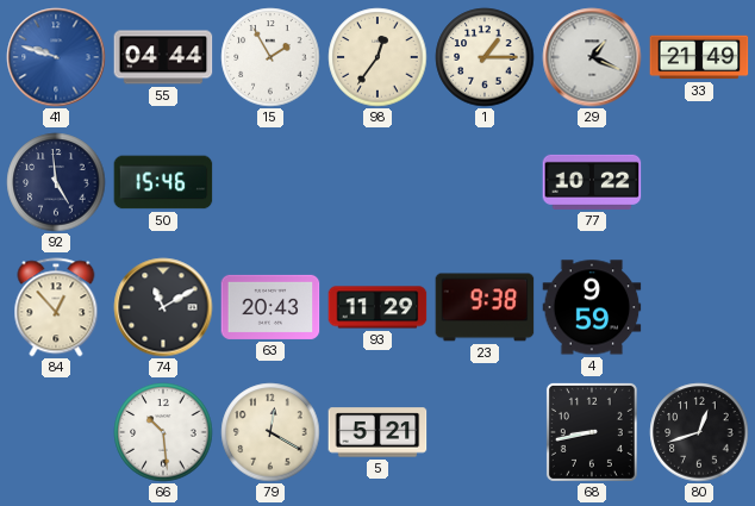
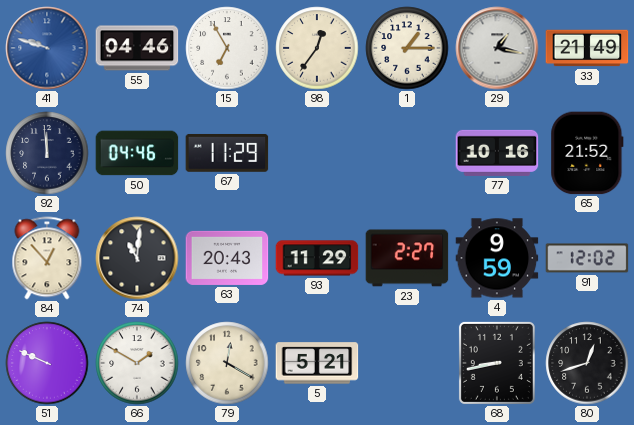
55: 04:44 -> 04:46
15: 1:55 -> 6:55
29: 1:19 -> 1:17
92: 4:59 -> 11:59
50: 15:46 -> 04:46
67: none -> 11:29
77: 10:22 -> 10:16
65: none -> 21:52
74: 11:10 -> 11:01
23: 9:38 -> 2:27
91: none -> 12:02
51: none -> 9:49
66: 10:29 -> 1:50
